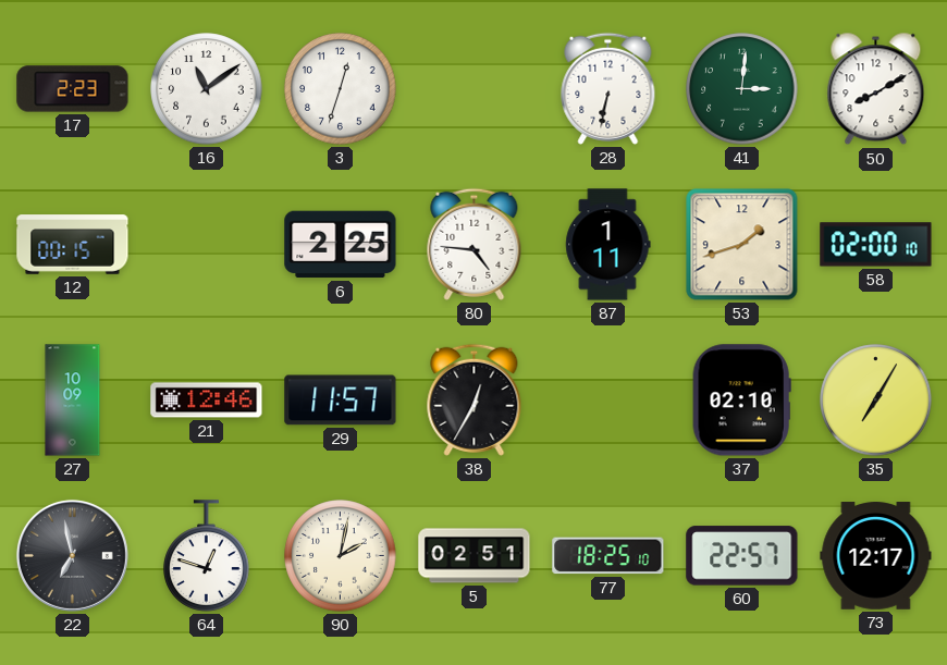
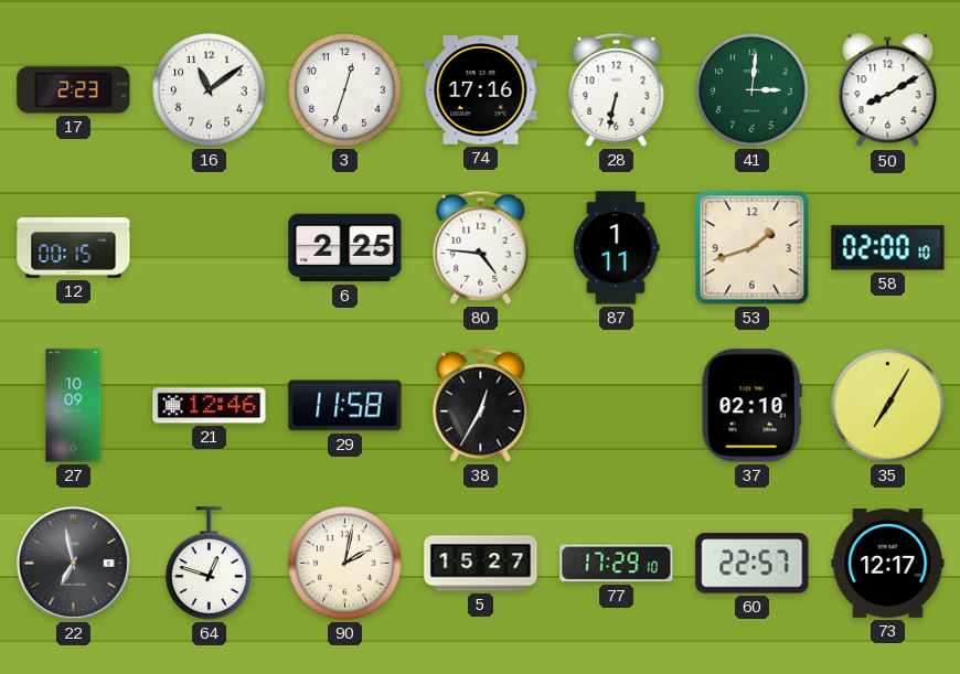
74: none -> 17:16
29: 11:57 -> 11:58
5: 02:51 -> 15:27
77: 18:25 -> 17:29
